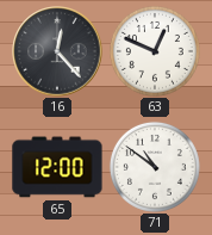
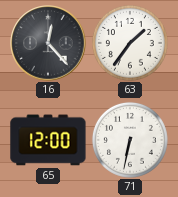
63: 12:49 -> 1:36
71: 10:51 -> 6:32
